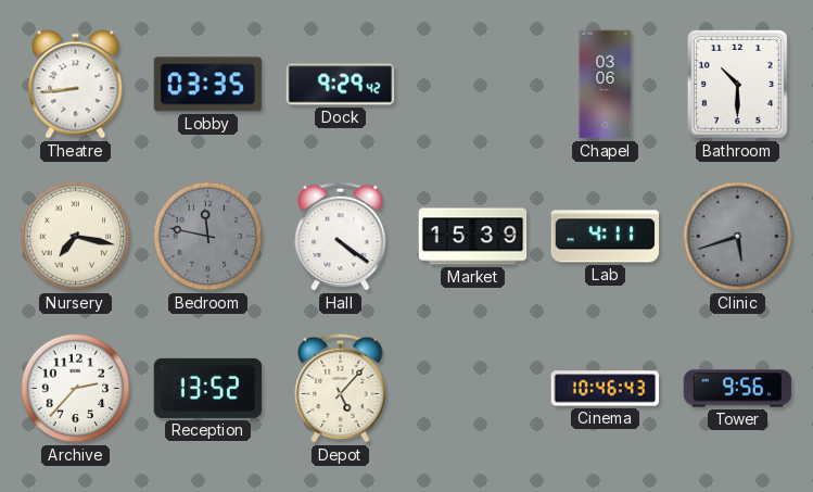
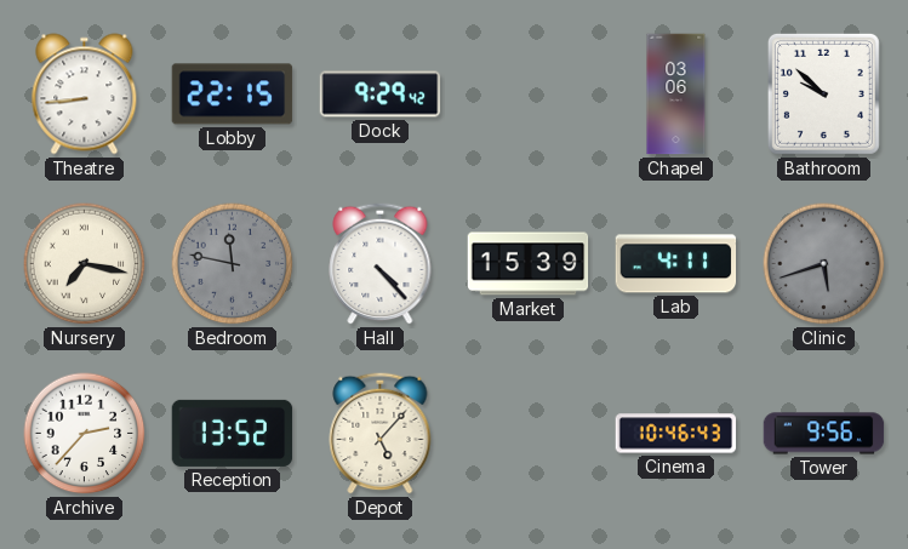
Lobby: 03:35 -> 22:15
Bathroom: 10:30 -> 9:52
Hall: 4:21 -> 4:23
